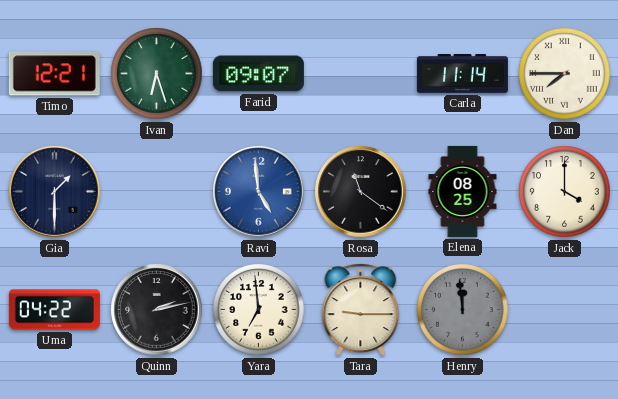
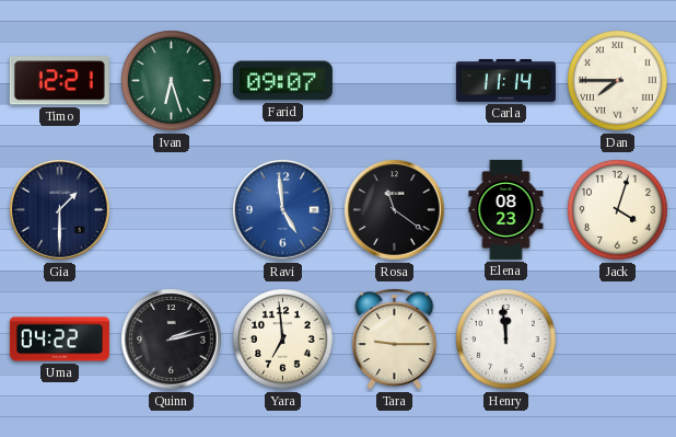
Elena: 08:25 -> 08:23
Jack: 4:00 -> 4:03
Henry dial: grey -> white
